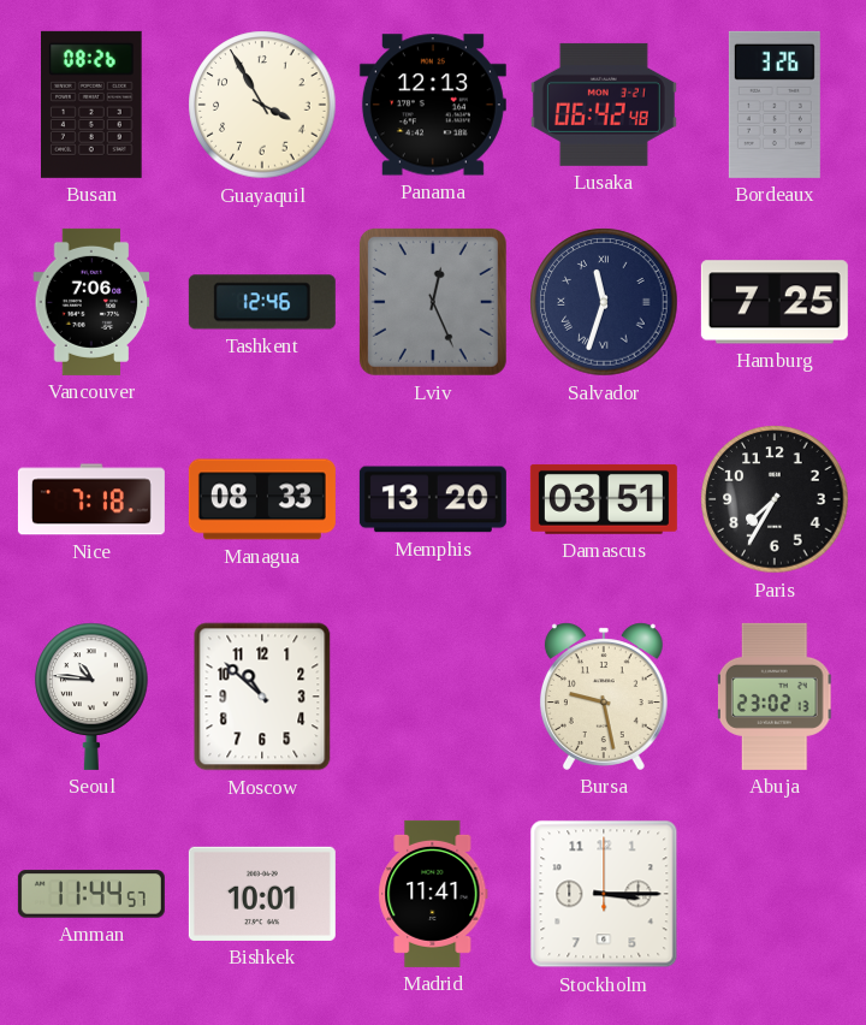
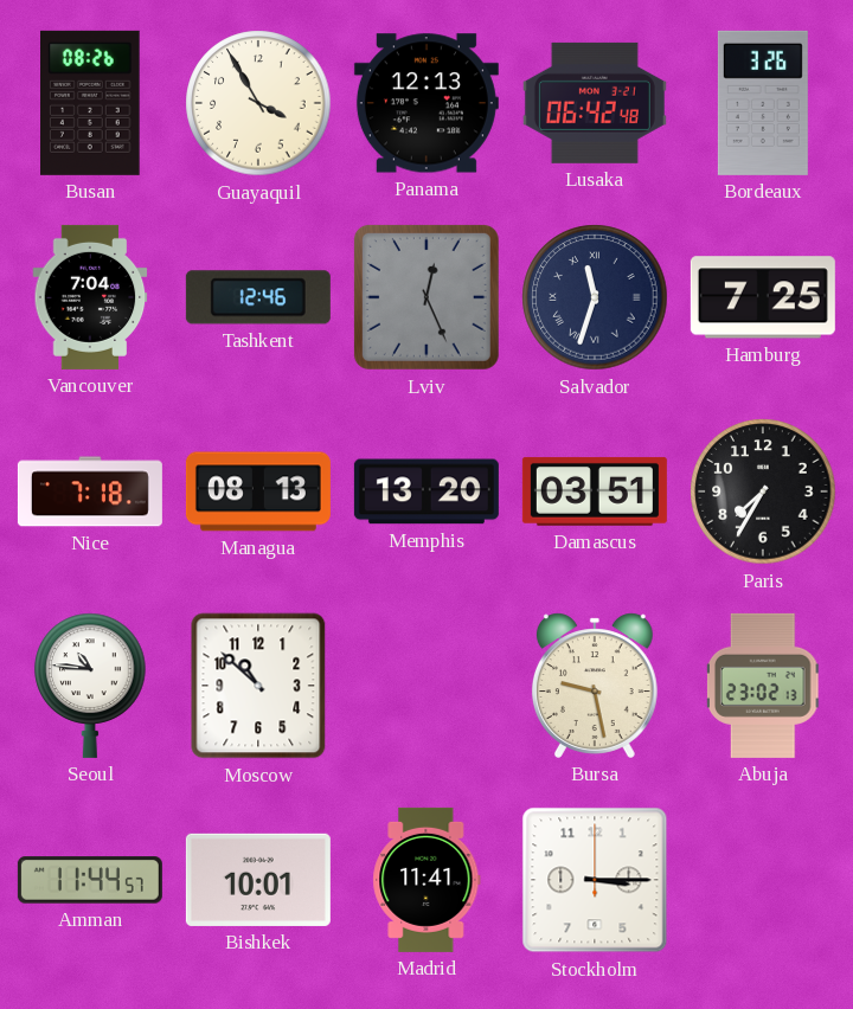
Vancouver: 7:06 -> 7:04
Managua: 08:33 -> 08:13
